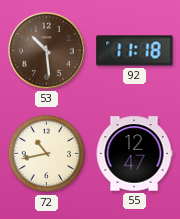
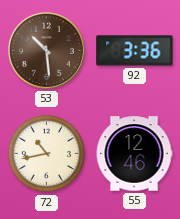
92: 11:18 -> 3:36
55: 12:47 -> 12:46
